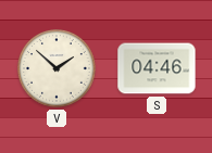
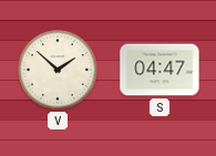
S: 04:46 -> 04:47
